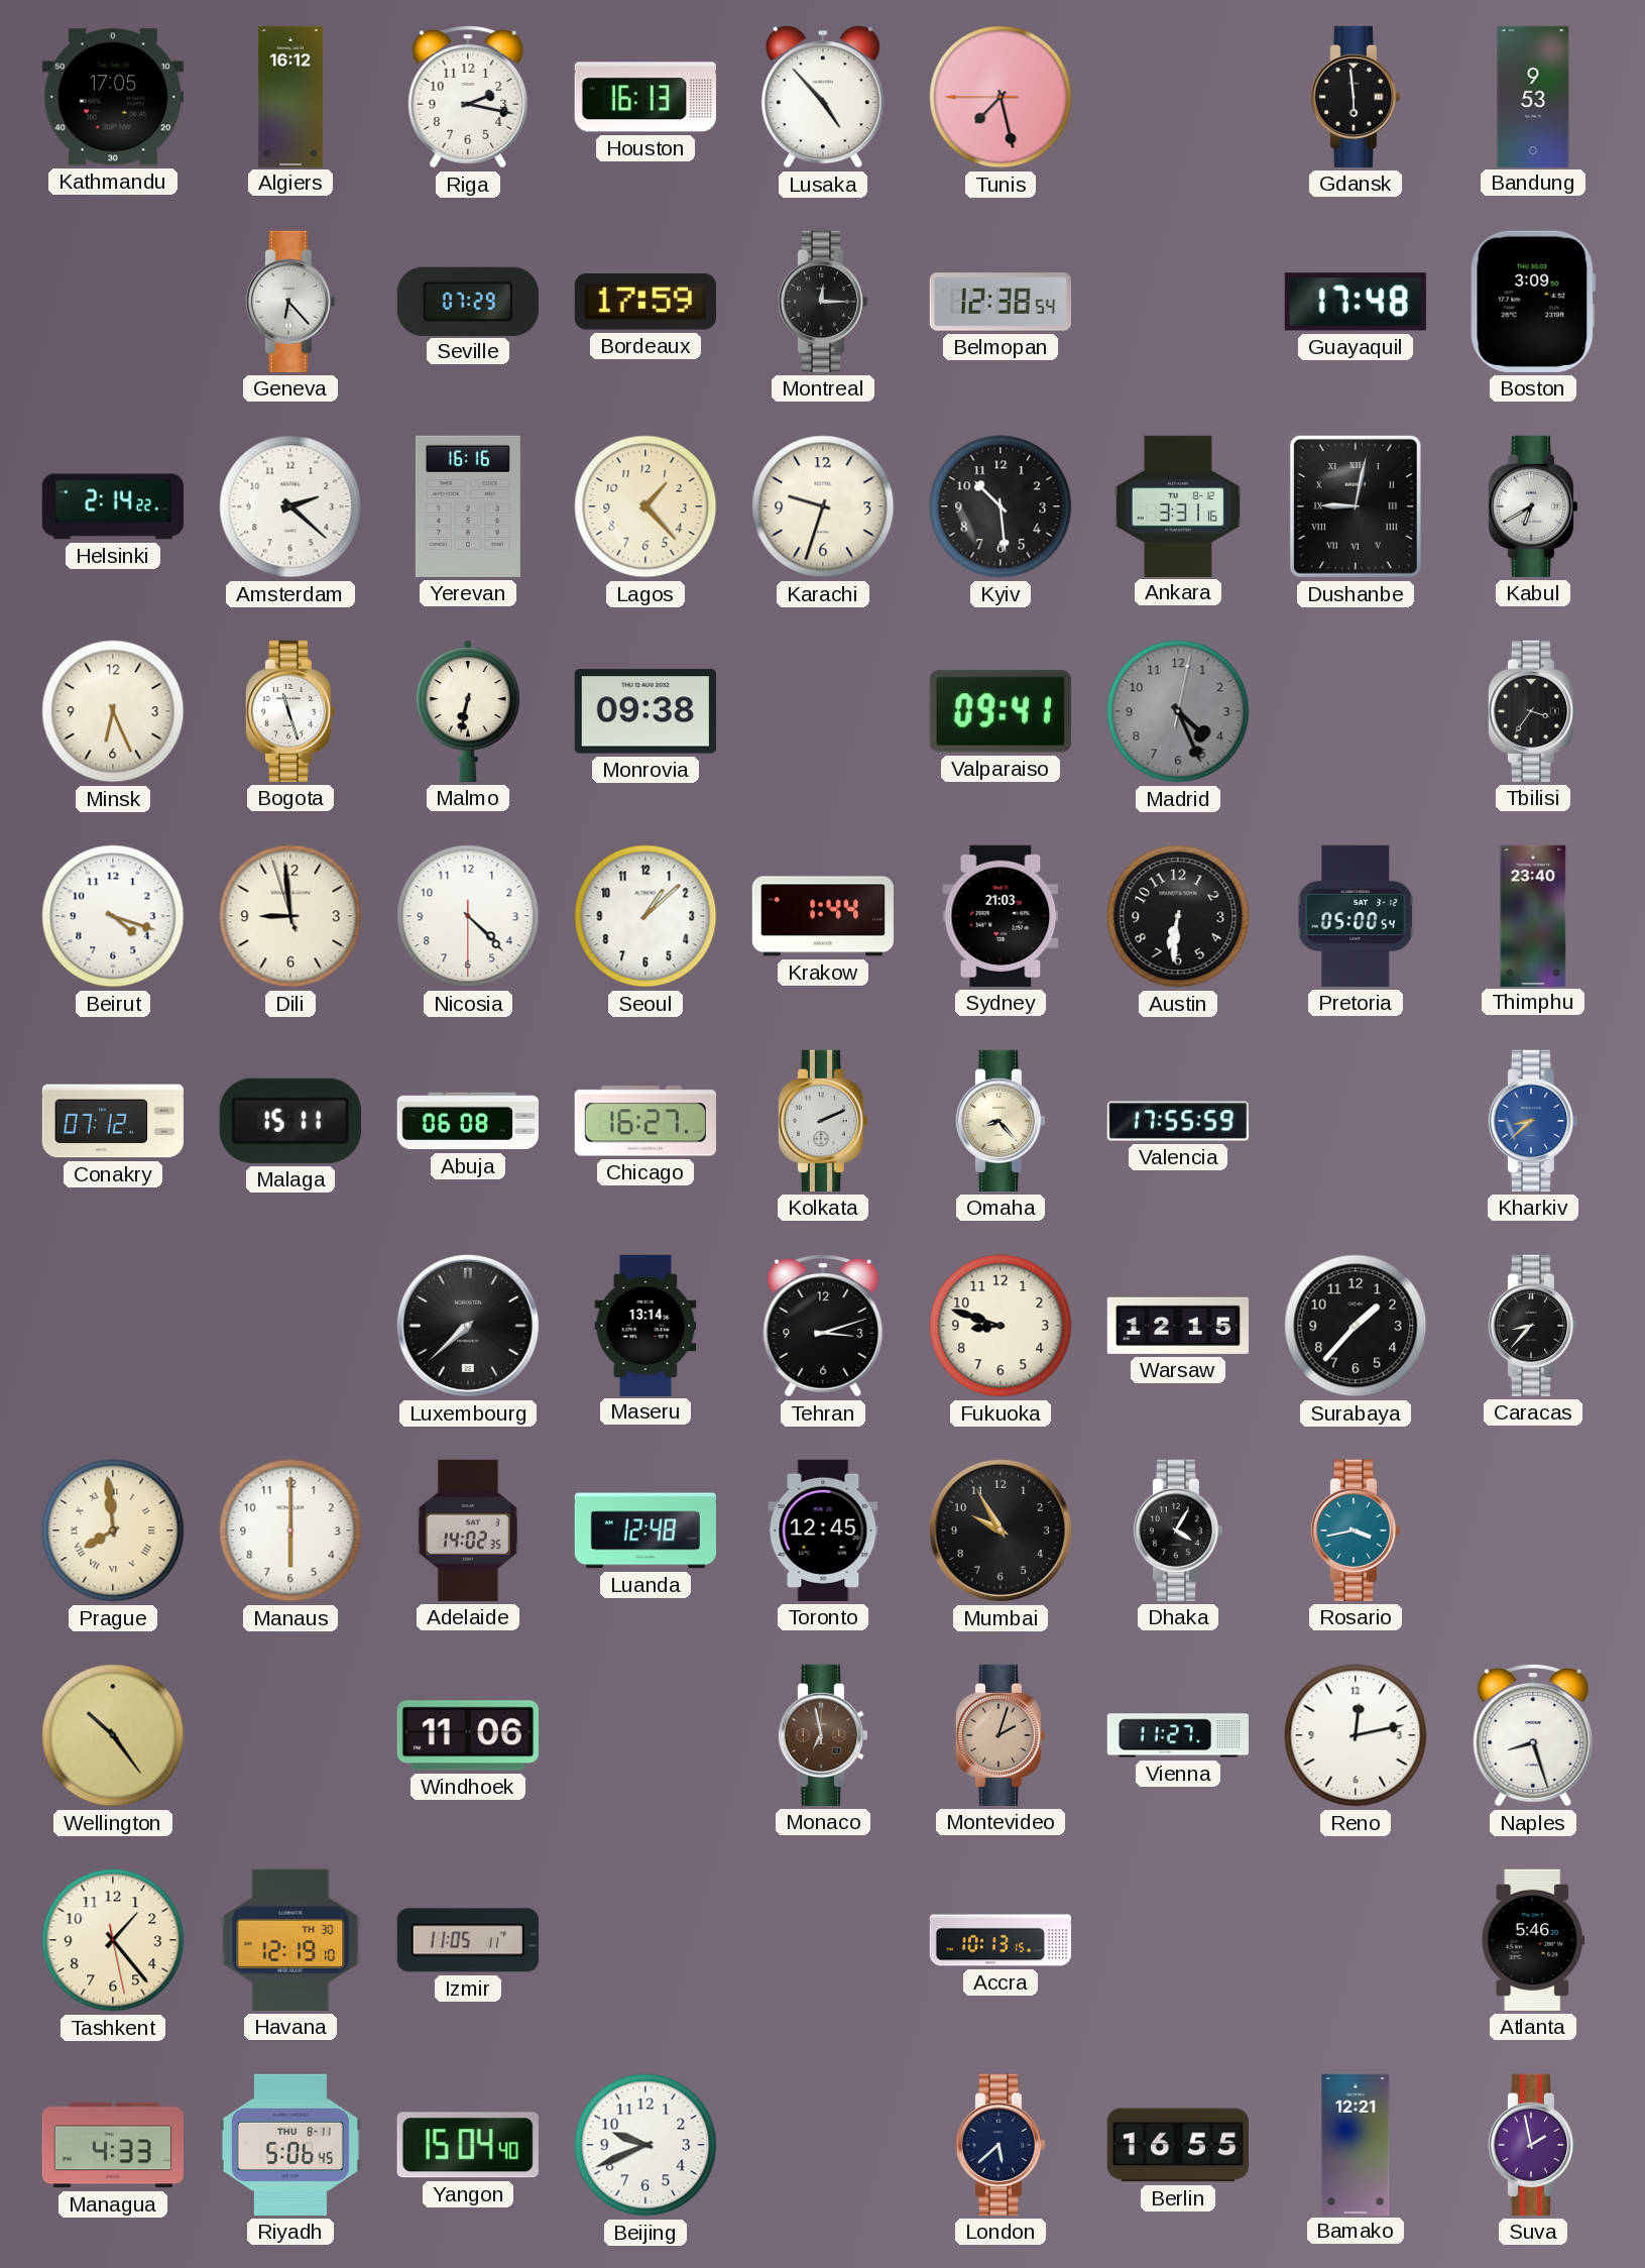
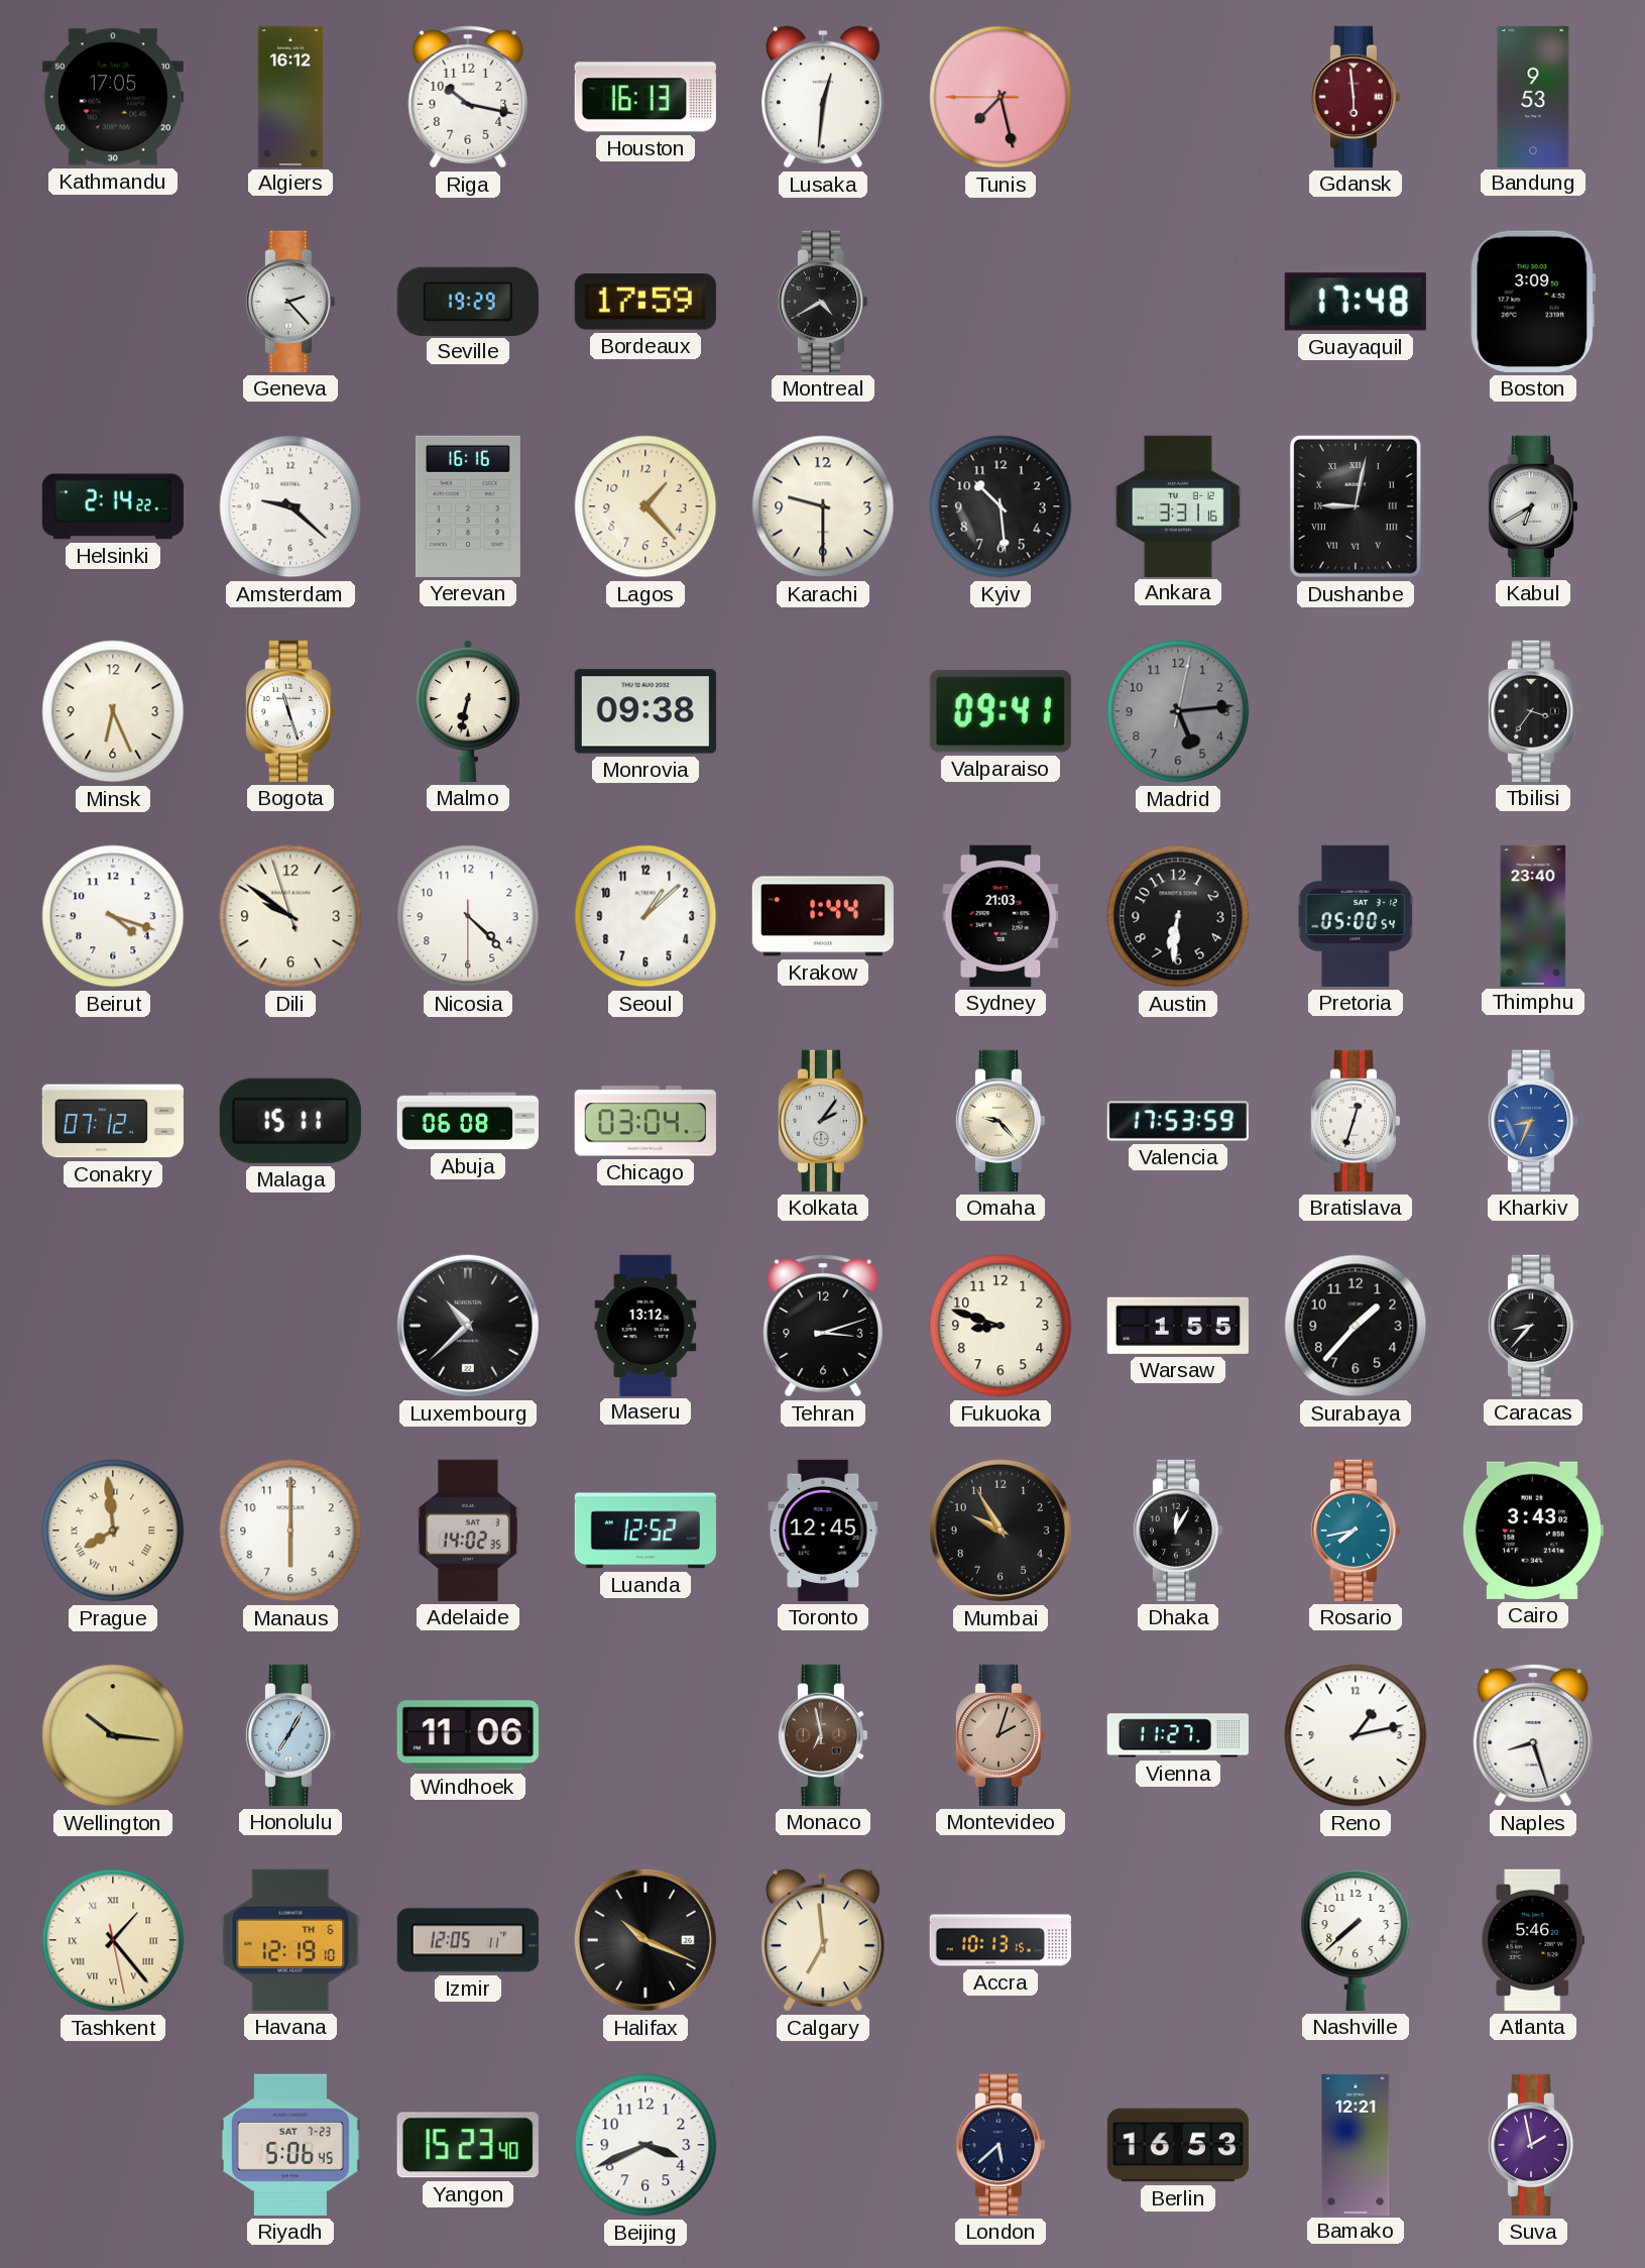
Riga: 2:17 -> 10:17
Lusaka: 4:53 -> 12:31
Gdansk dial: black -> burgundy
Geneva: 6:23 -> 2:23
Seville: 07:29 -> 19:29
Montreal: 12:15 -> 4:40
Belmopan: 12:38 -> none
Amsterdam: 2:22 -> 9:22
Karachi: 9:33 -> 9:30
Madrid: 4:26 -> 5:14
Dili: 8:58 -> 9:50
Chicago: 16:27 -> 03:04
Kolkata: 2:11 -> 2:06
Omaha: 8:23 -> 9:23
Valencia: 17:55 -> 17:53
Bratislava: none -> 12:33
Kharkiv: 8:38 -> 8:34
Luxembourg: 7:38 -> 10:38
Maseru: 13:14 -> 13:12
Warsaw: 12:15 -> 1:55
Luanda: 12:48 -> 12:52
Dhaka: 4:05 -> 12:05
Rosario: 3:43 -> 7:43
Cairo: none -> 3:43
Wellington: 10:24 -> 10:16
Honolulu: none -> 7:05
Reno: 12:13 -> 1:13
Tashkent numerals: Arabic -> Roman
Havana date: TH 30 -> TH 6
Izmir: 11:05 -> 12:05
Halifax: none -> 10:19
Calgary: none -> 6:59
Nashville: none -> 7:38
Managua: 4:33 -> none
Riyadh date: THU 8-11 -> SAT 7-23
Yangon: 15:04 -> 15:23
Beijing: 9:41 -> 3:41
Berlin: 16:55 -> 16:53
